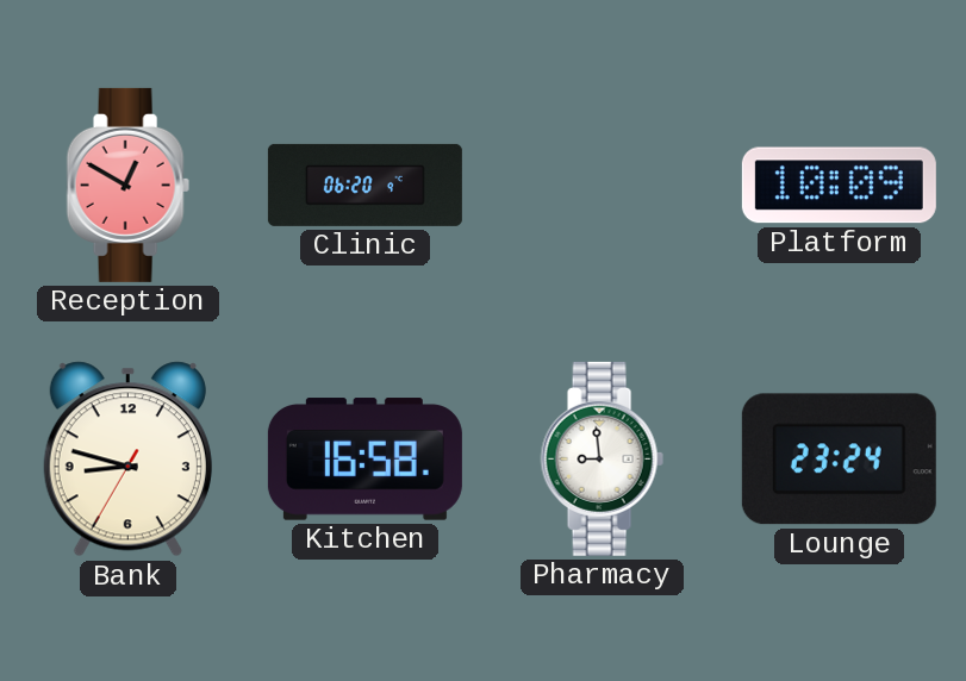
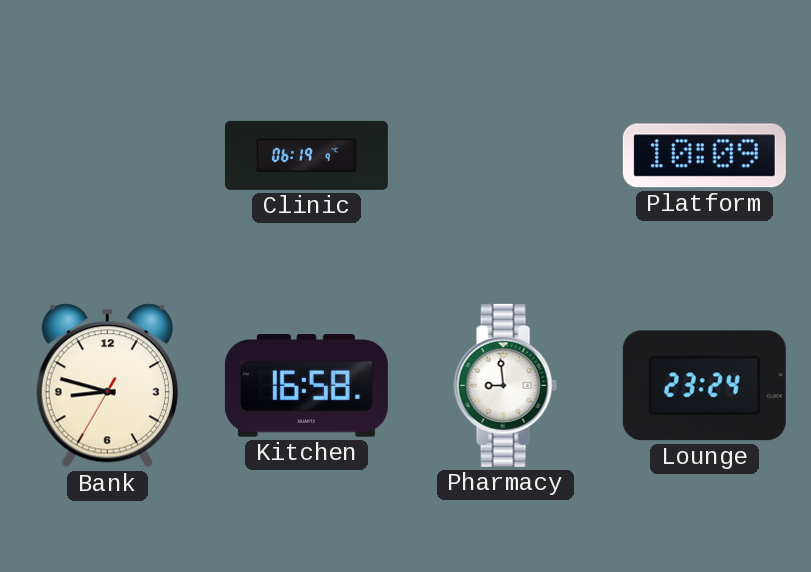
Reception: 12:50 -> none
Clinic: 06:20 -> 06:19
